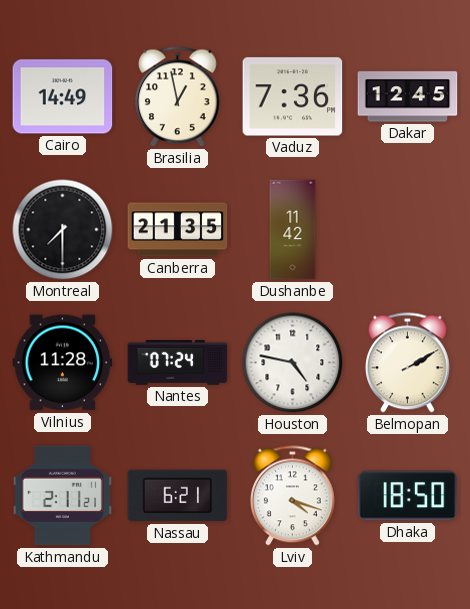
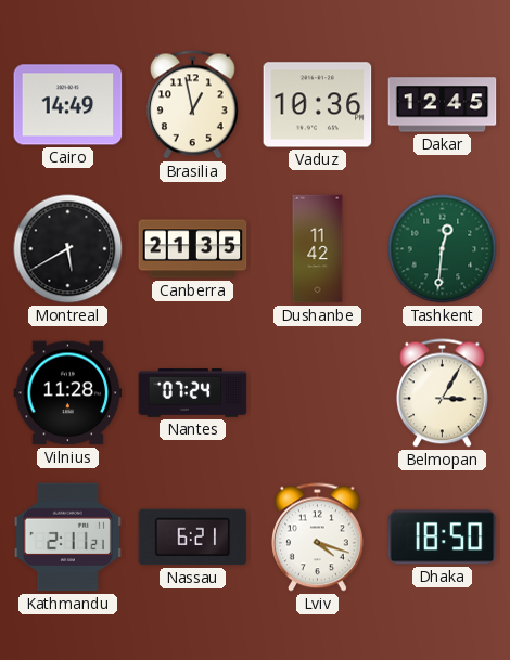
Vaduz: 7:36 -> 10:36
Montreal: 7:30 -> 5:40
Tashkent: none -> 12:31
Houston: 4:47 -> none
Belmopan: 2:10 -> 3:05
